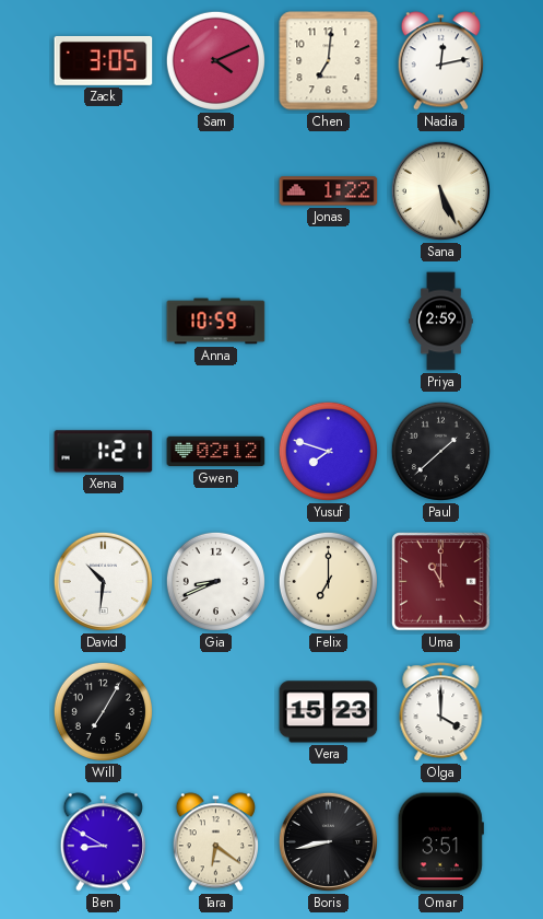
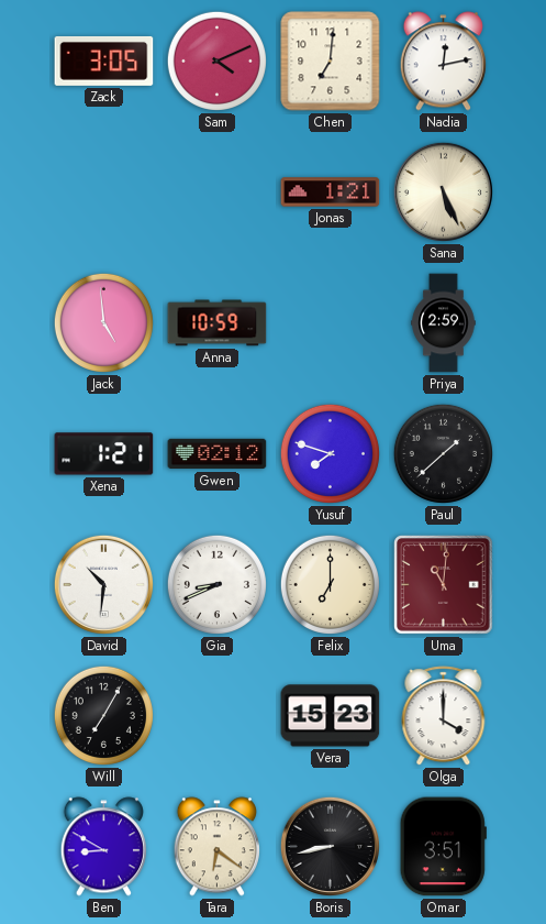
Jonas: 1:22 -> 1:21
Jack: none -> 4:59
Uma: 11:00 -> 11:01
